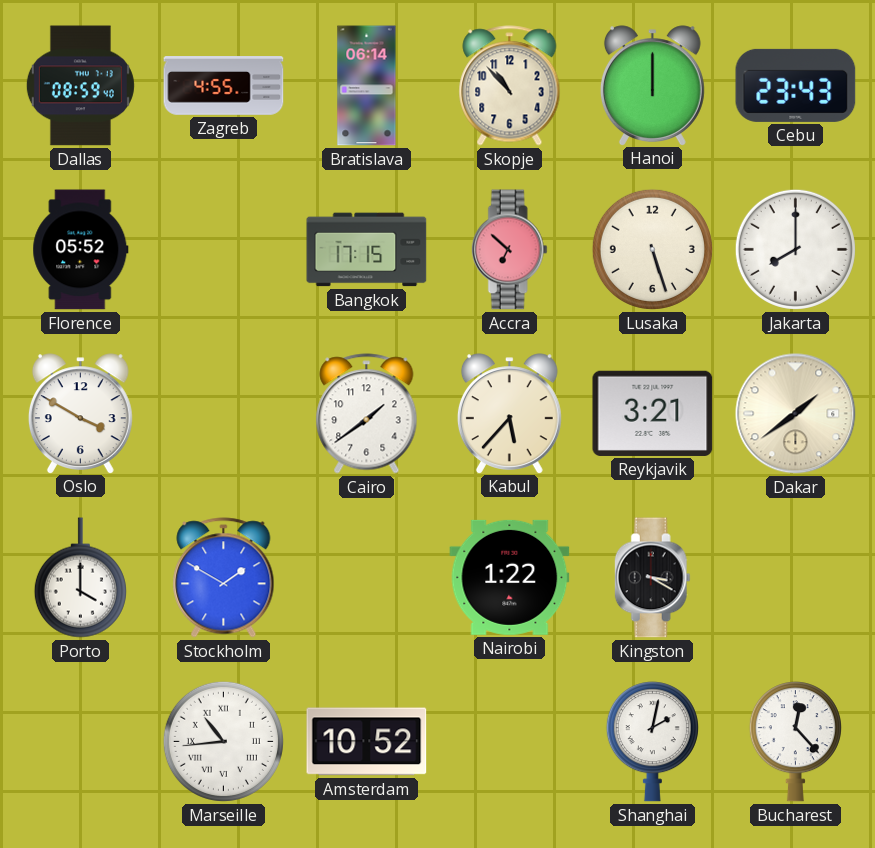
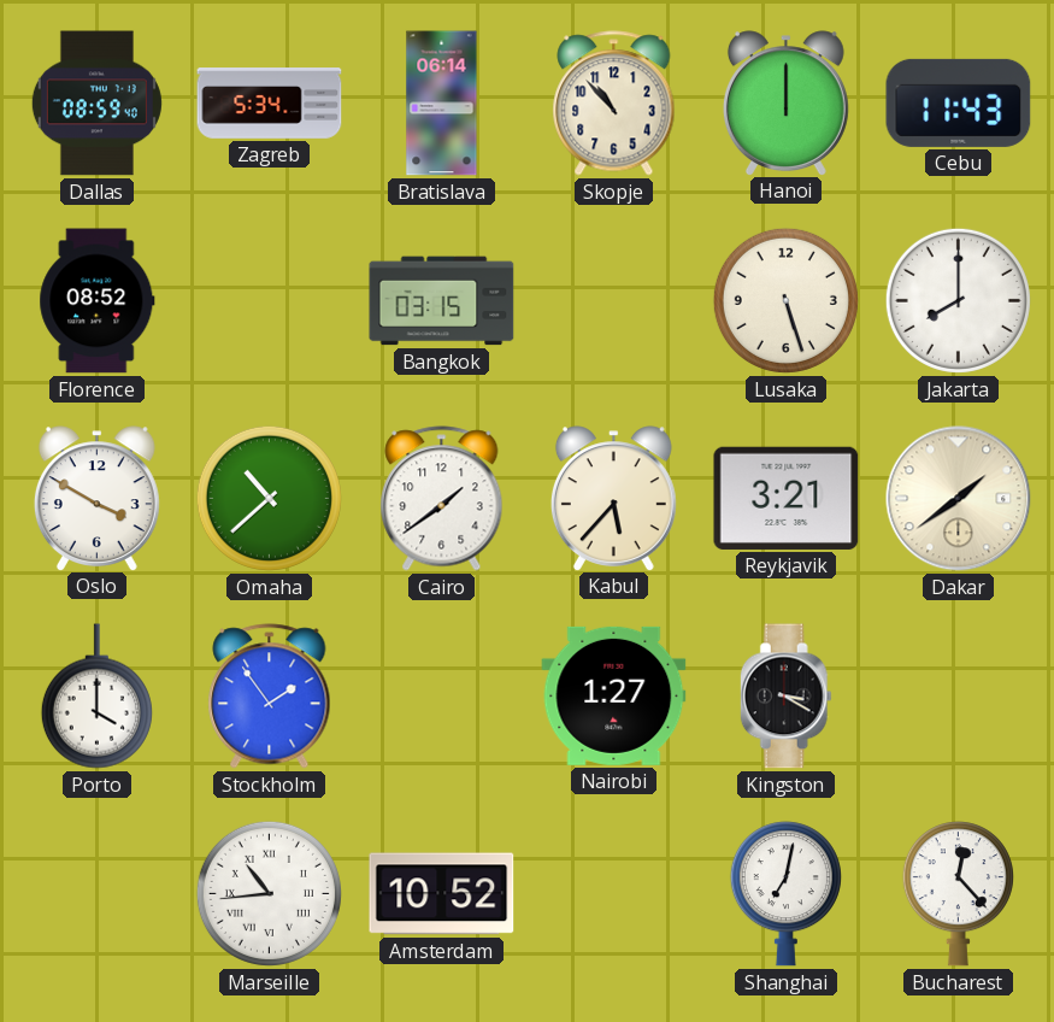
Zagreb: 4:55 -> 5:34
Cebu: 23:43 -> 11:43
Florence: 05:52 -> 08:52
Bangkok: 17:15 -> 03:15
Accra: 6:52 -> none
Omaha: none -> 10:38
Stockholm: 1:50 -> 1:54
Nairobi: 1:22 -> 1:27
Shanghai: 2:02 -> 7:02
